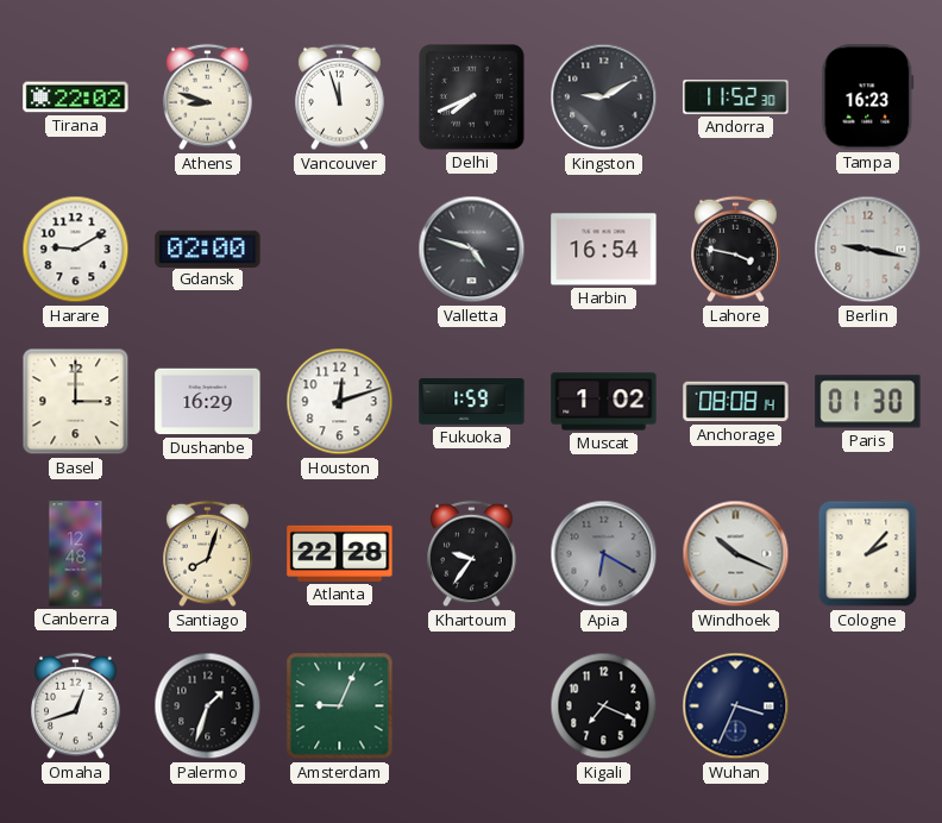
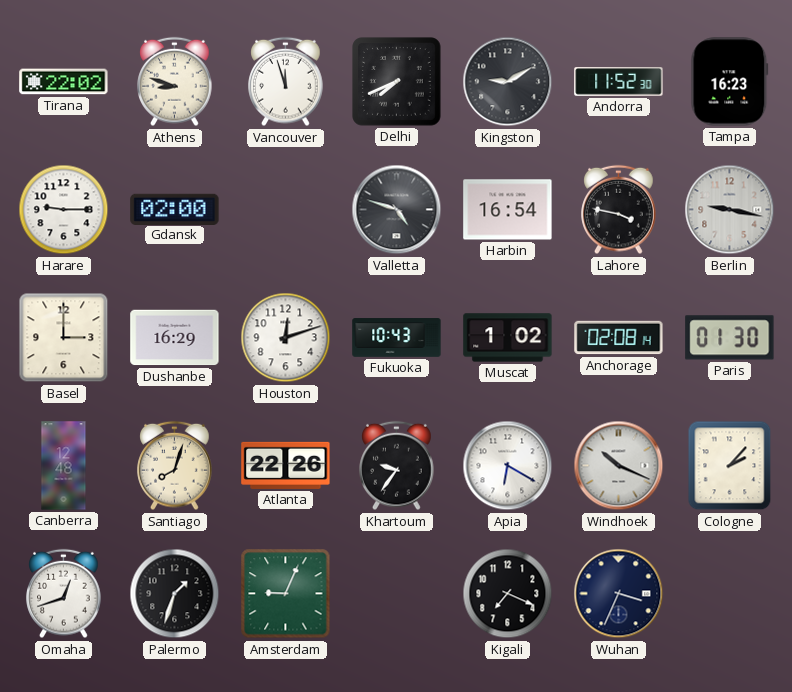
Harare: 9:10 -> 9:15
Fukuoka: 1:59 -> 10:43
Anchorage: 08:08 -> 02:08
Atlanta: 22:28 -> 22:26
Apia dial: grey -> white
